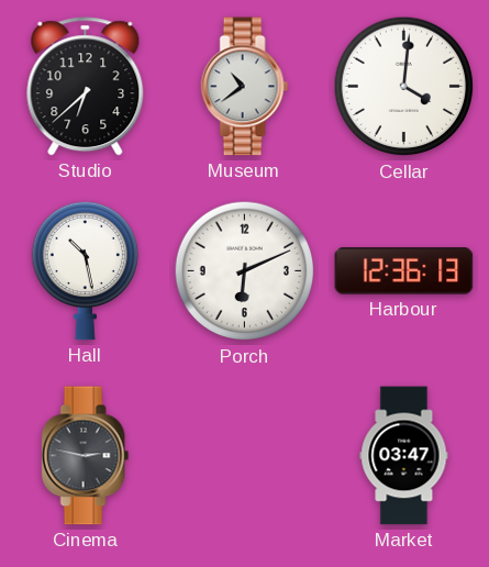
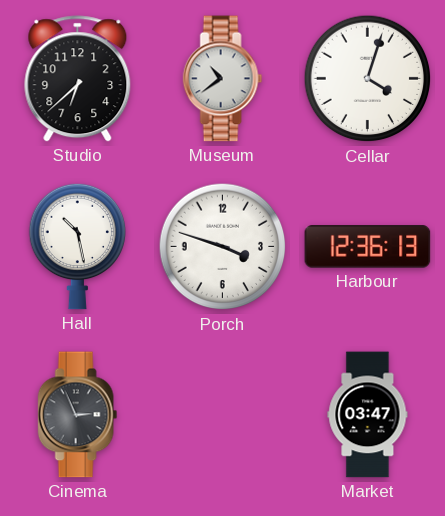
Cellar: 4:01 -> 4:03
Porch: 6:11 -> 3:48
Cinema: 2:47 -> 2:56
